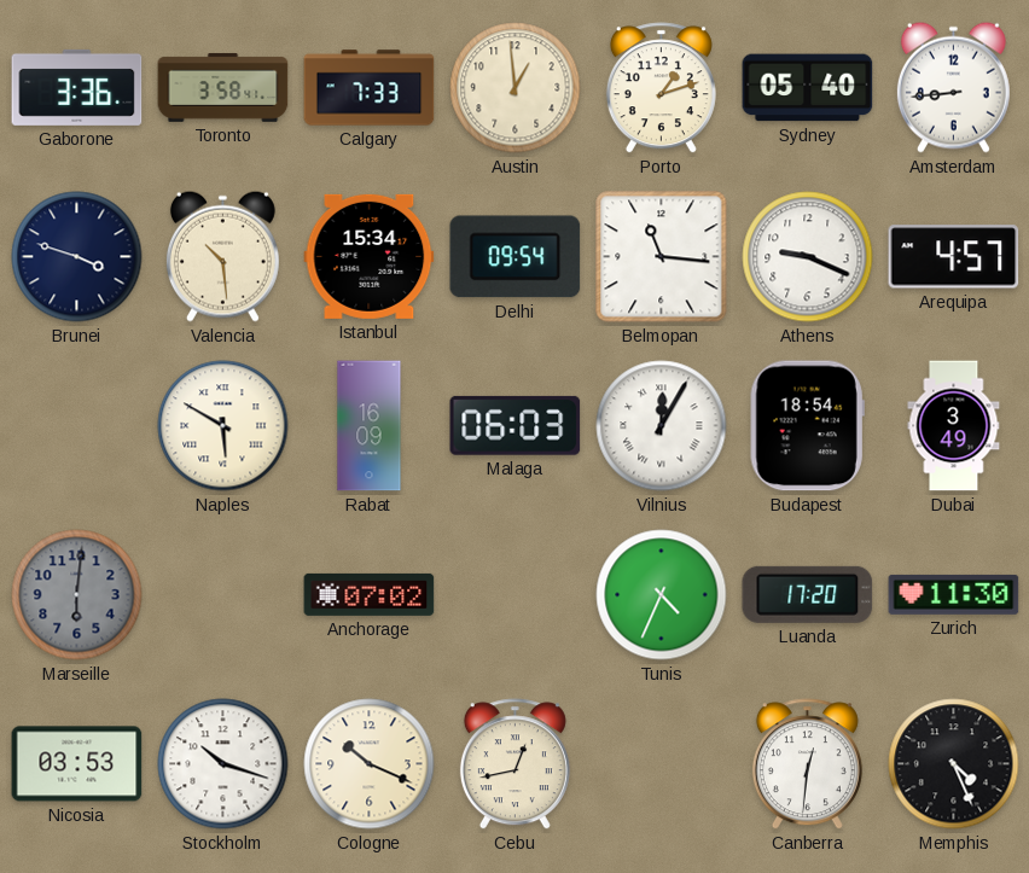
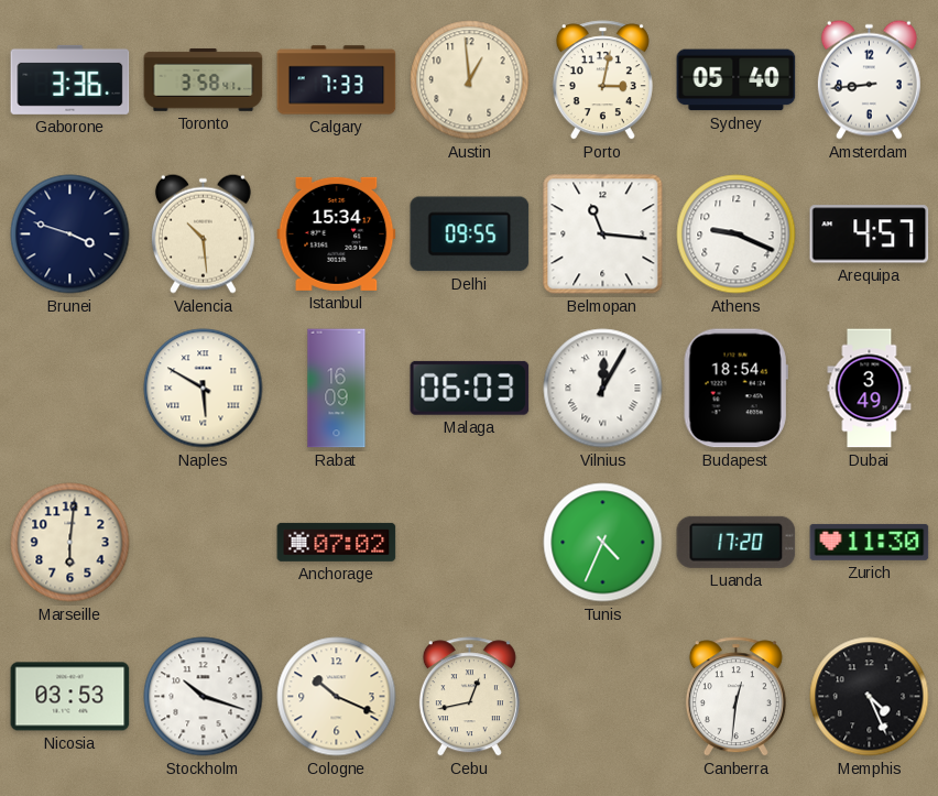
Porto: 1:12 -> 3:02
Delhi: 09:54 -> 09:55
Marseille dial: grey -> cream
